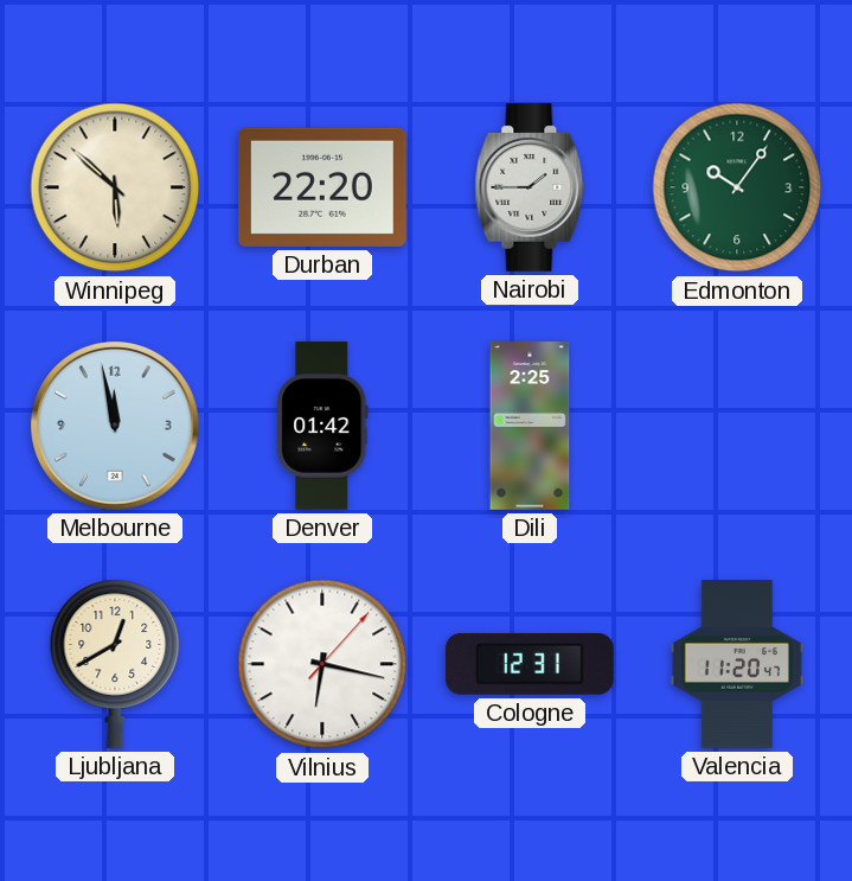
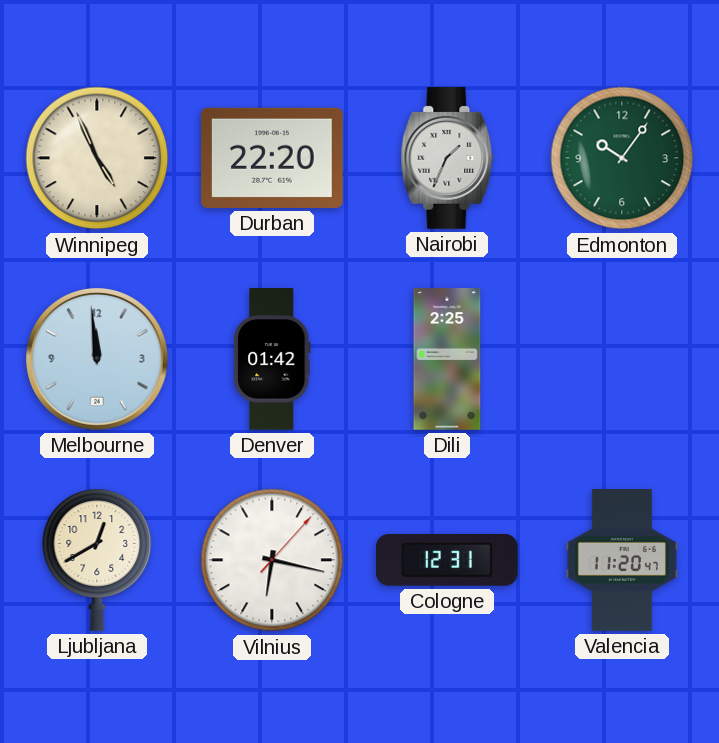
Winnipeg: 5:52 -> 4:56
Nairobi: 1:45 -> 1:34
Melbourne: 11:58 -> 11:59
